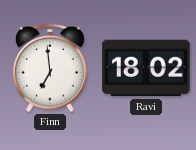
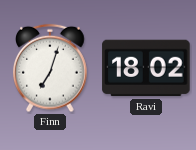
Finn: 6:59 -> 7:03
